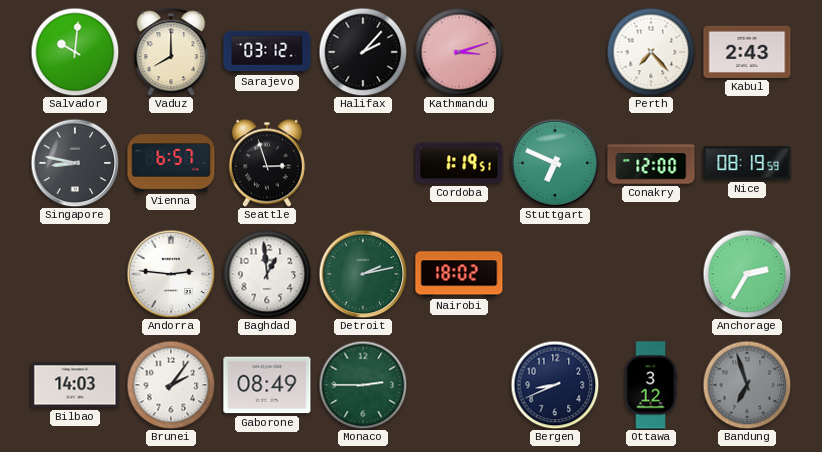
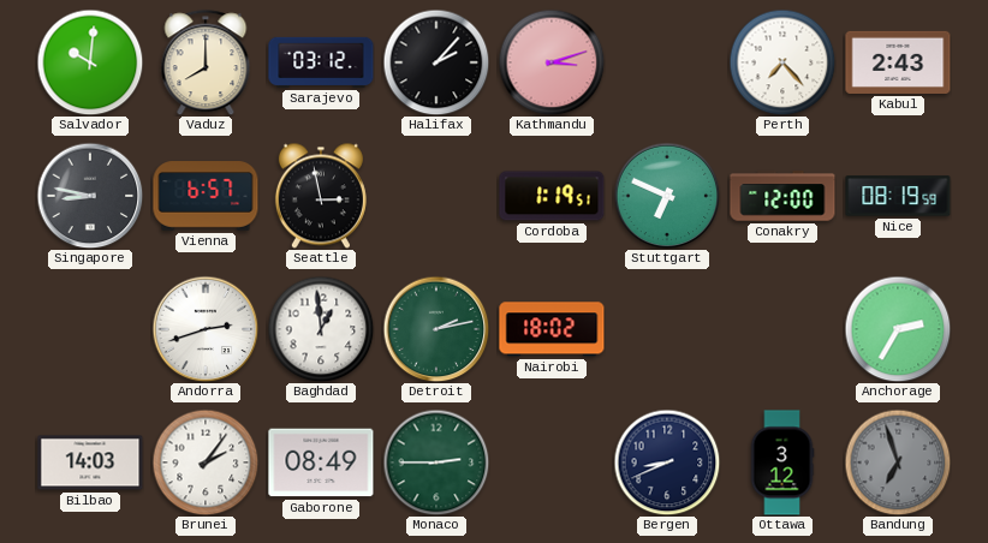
Seattle: 2:57 -> 2:58
Andorra: 2:46 -> 2:42
